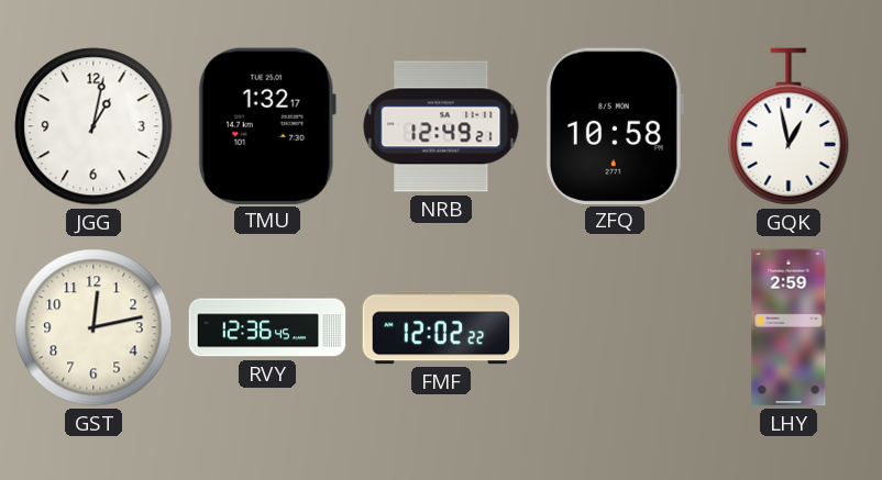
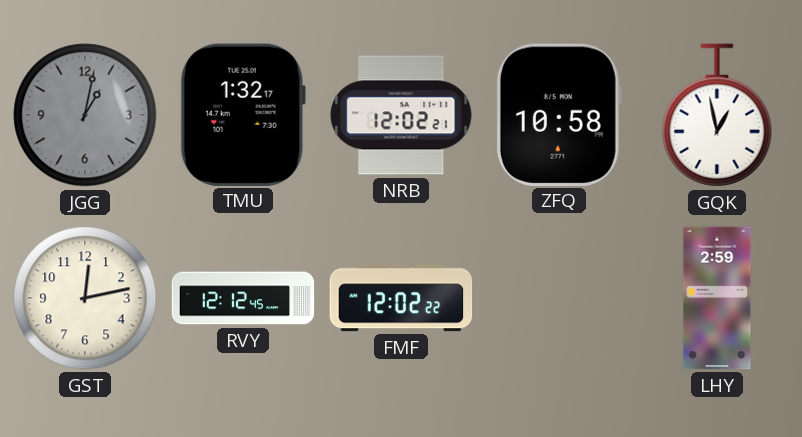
JGG dial: white -> grey
NRB: 12:49 -> 12:02
RVY: 12:36 -> 12:12
